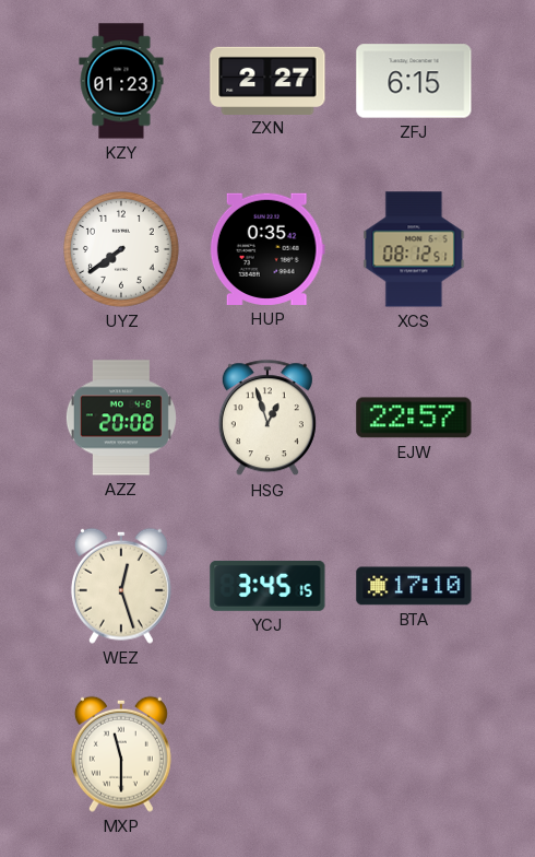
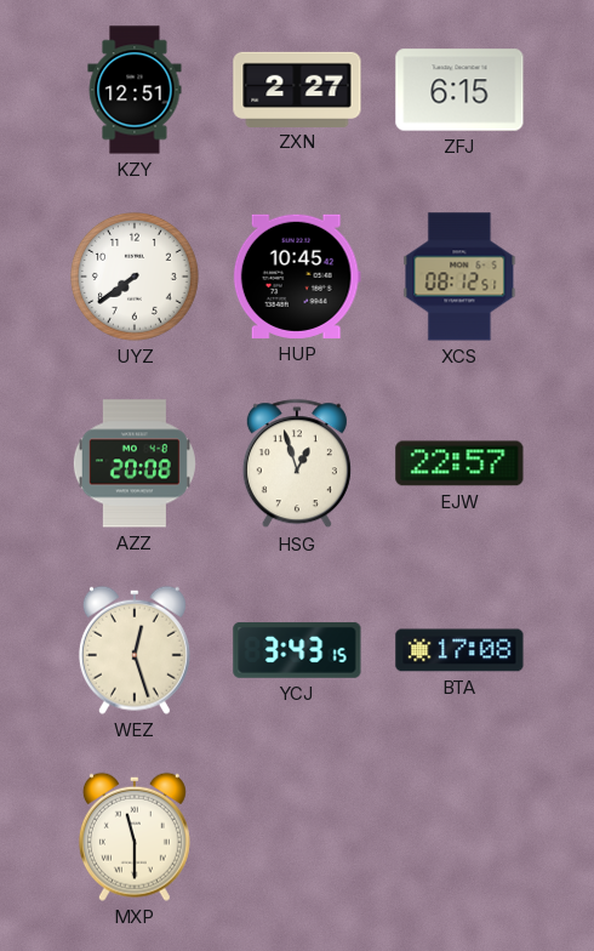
KZY: 01:23 -> 12:51
HUP: 0:35 -> 10:45
YCJ: 3:45 -> 3:43
BTA: 17:10 -> 17:08
